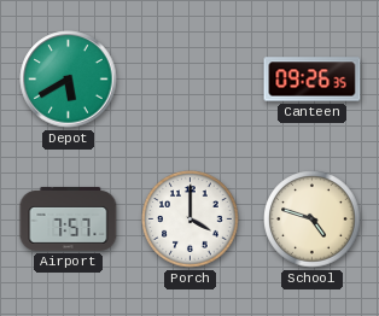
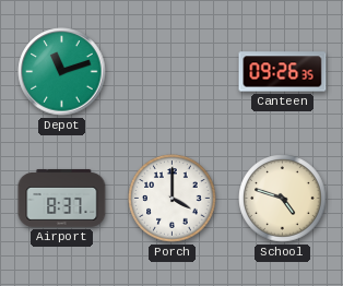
Depot: 5:40 -> 11:12
Airport: 7:57 -> 8:37
